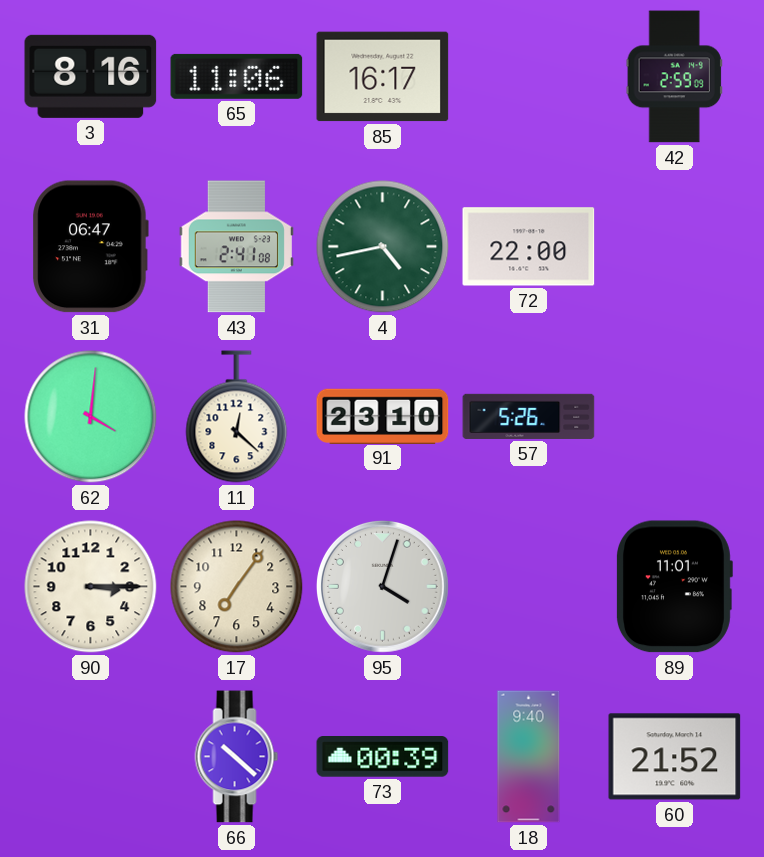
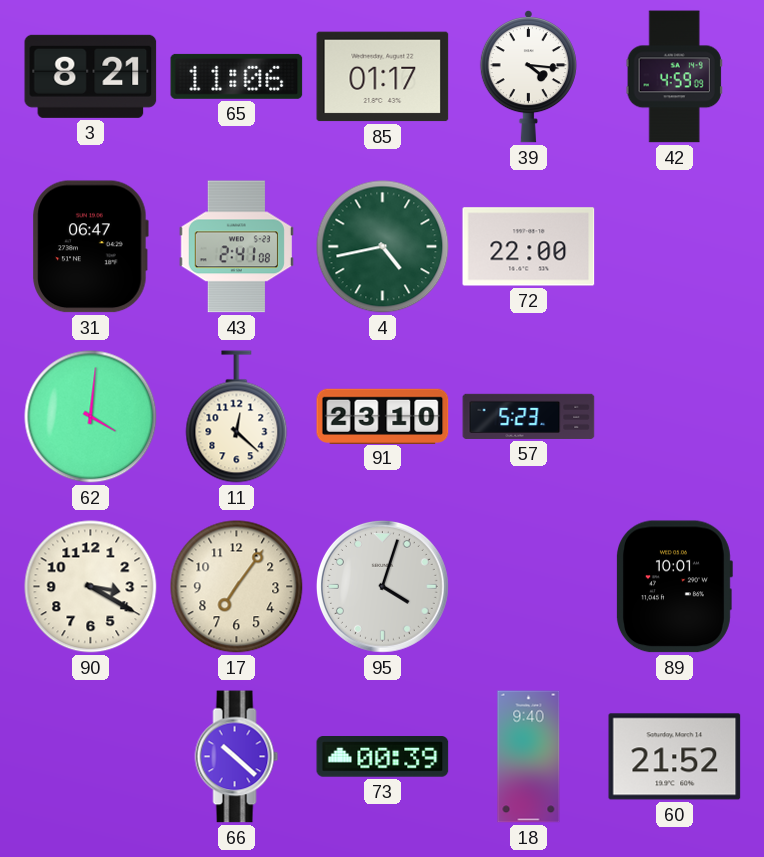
3: 8:16 -> 8:21
85: 16:17 -> 01:17
39: none -> 4:16
42: 2:59 -> 4:59
57: 5:26 -> 5:23
90: 3:15 -> 3:20
89: 11:01 -> 10:01
